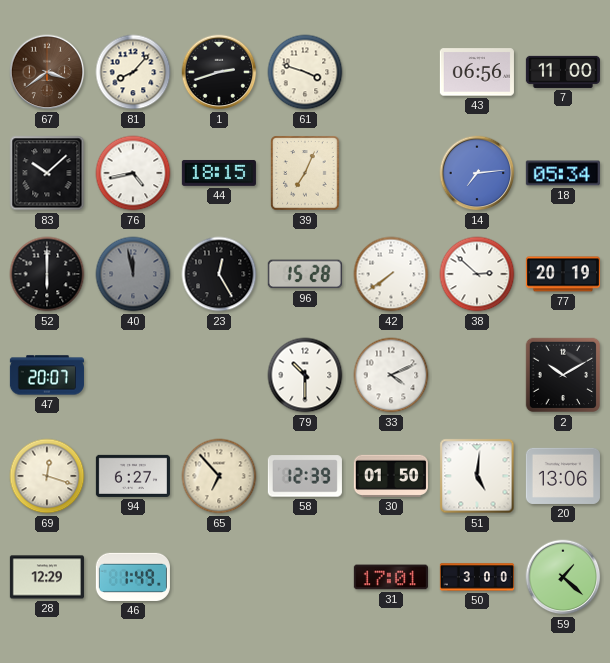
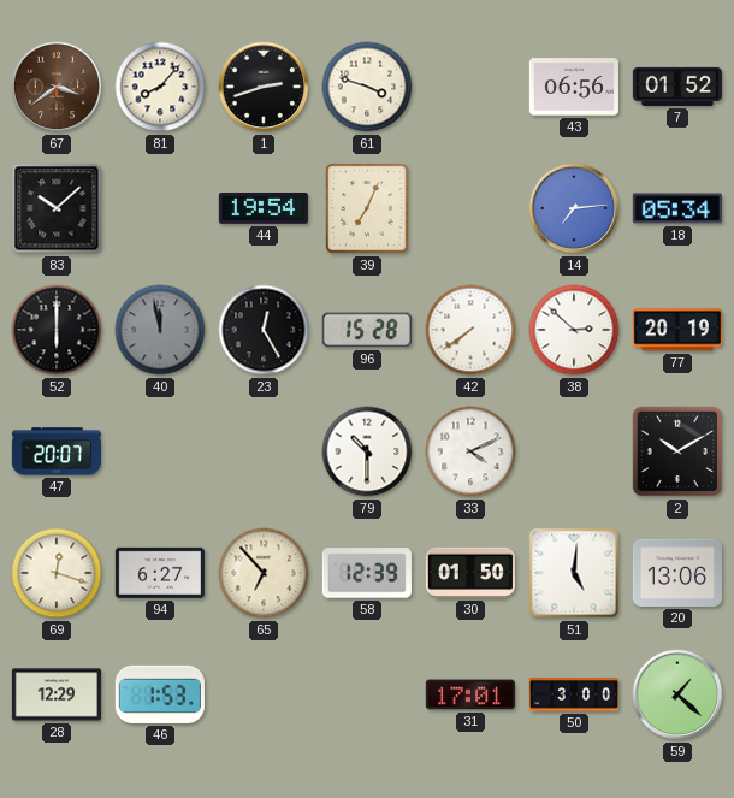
7: 11:00 -> 01:52
76: 4:43 -> none
44: 18:15 -> 19:54
46: 1:49 -> 1:53
